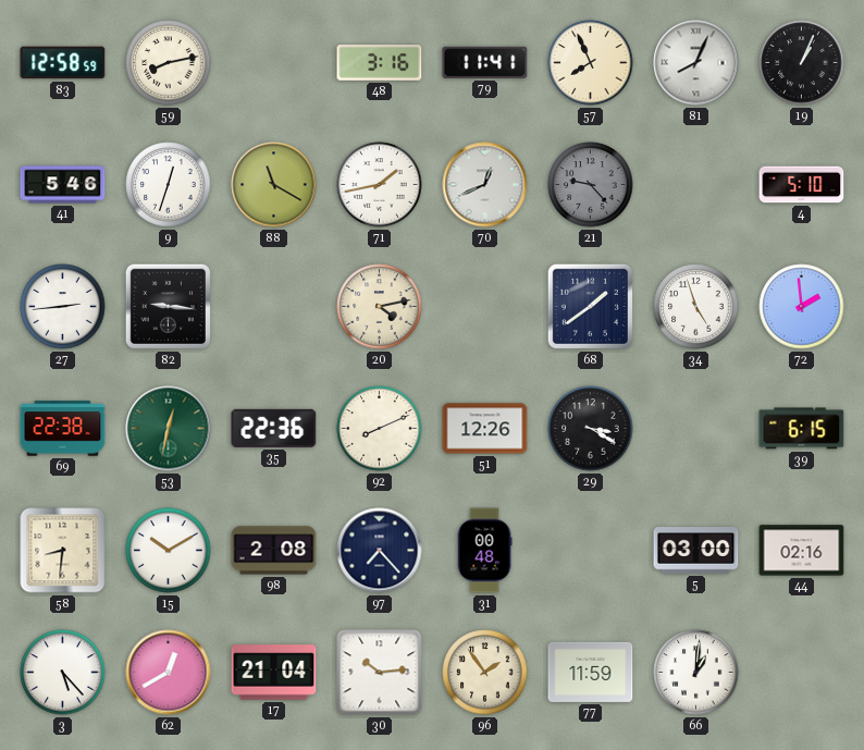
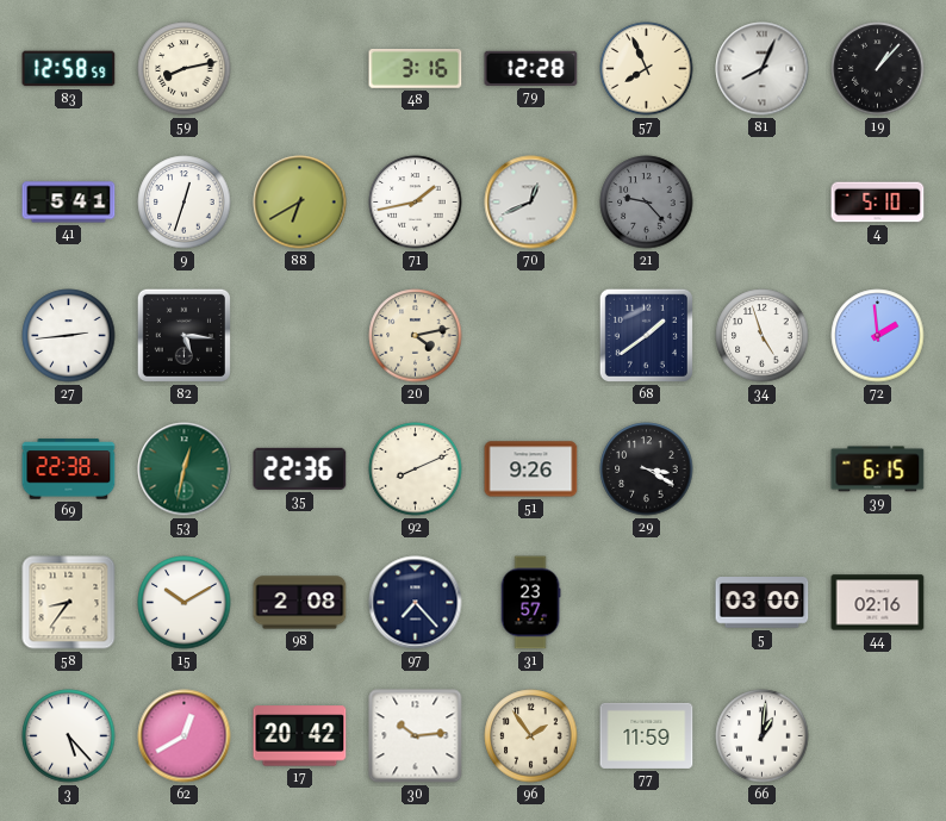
79: 11:41 -> 12:28
19: 1:04 -> 1:07
41: 5:46 -> 5:41
88: 11:20 -> 6:40
82: 9:16 -> 5:16
51: 12:26 -> 9:26
58: 8:31 -> 8:36
31: 00:48 -> 23:57
17: 21:04 -> 20:42
